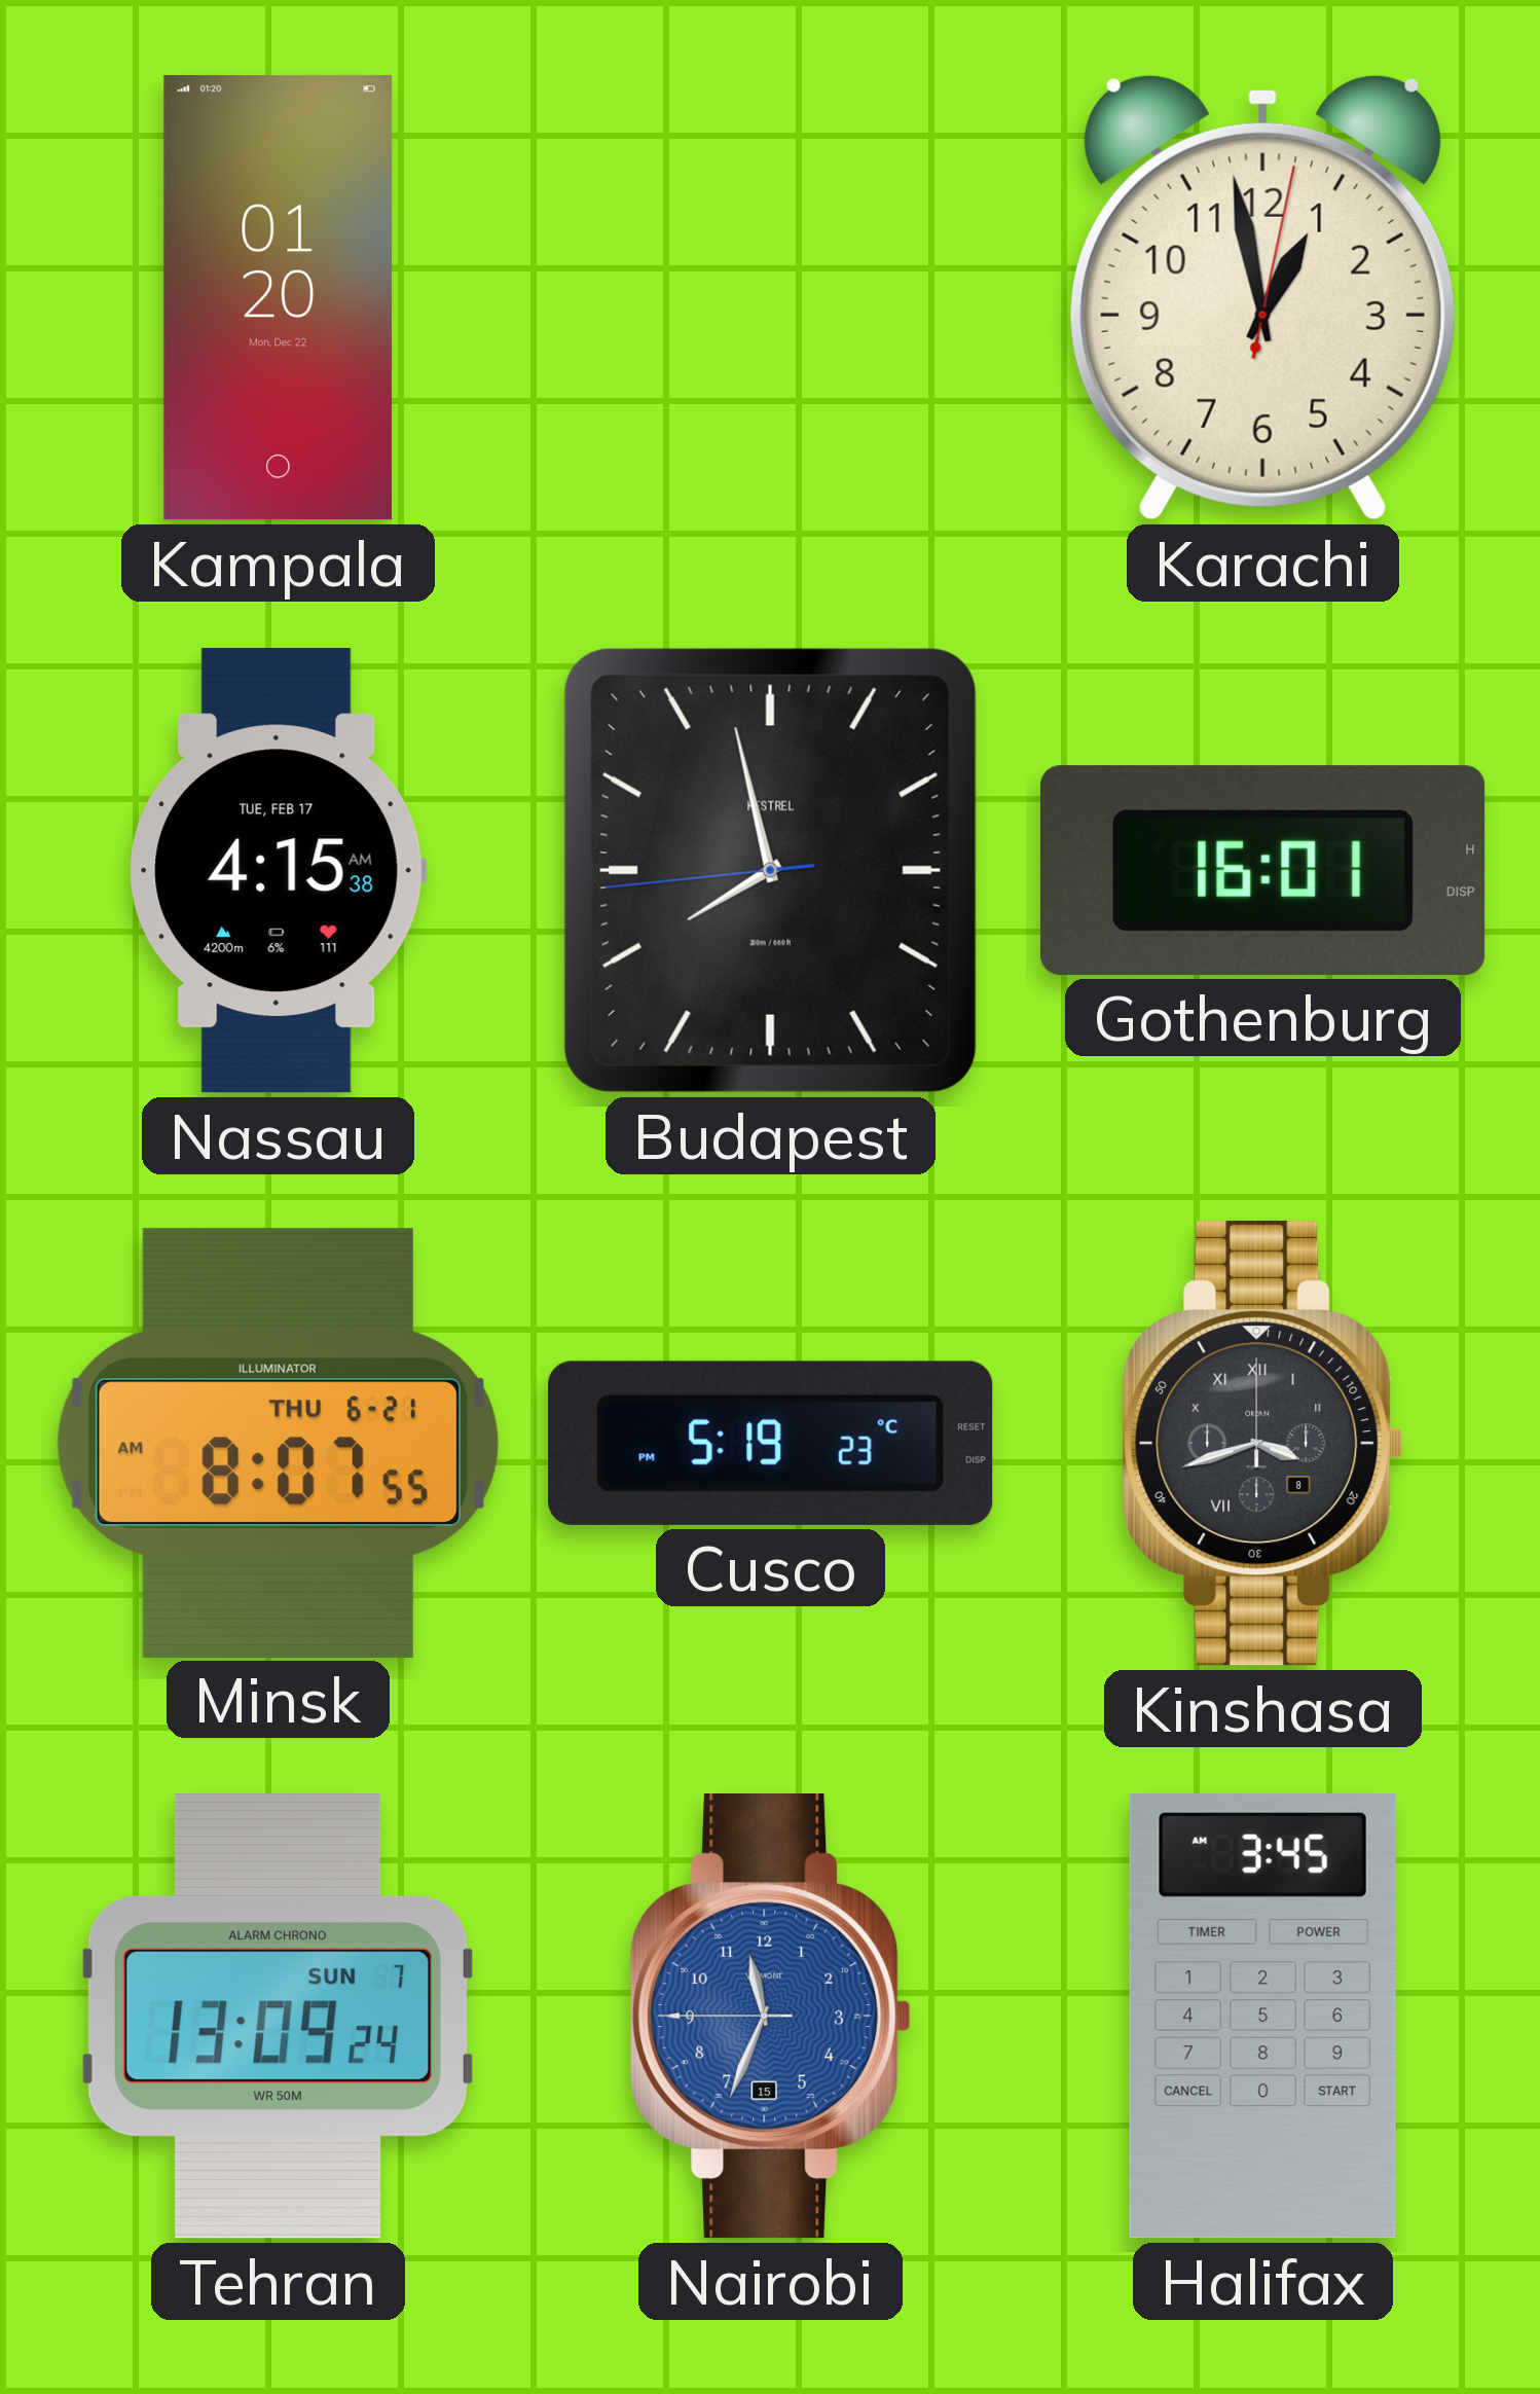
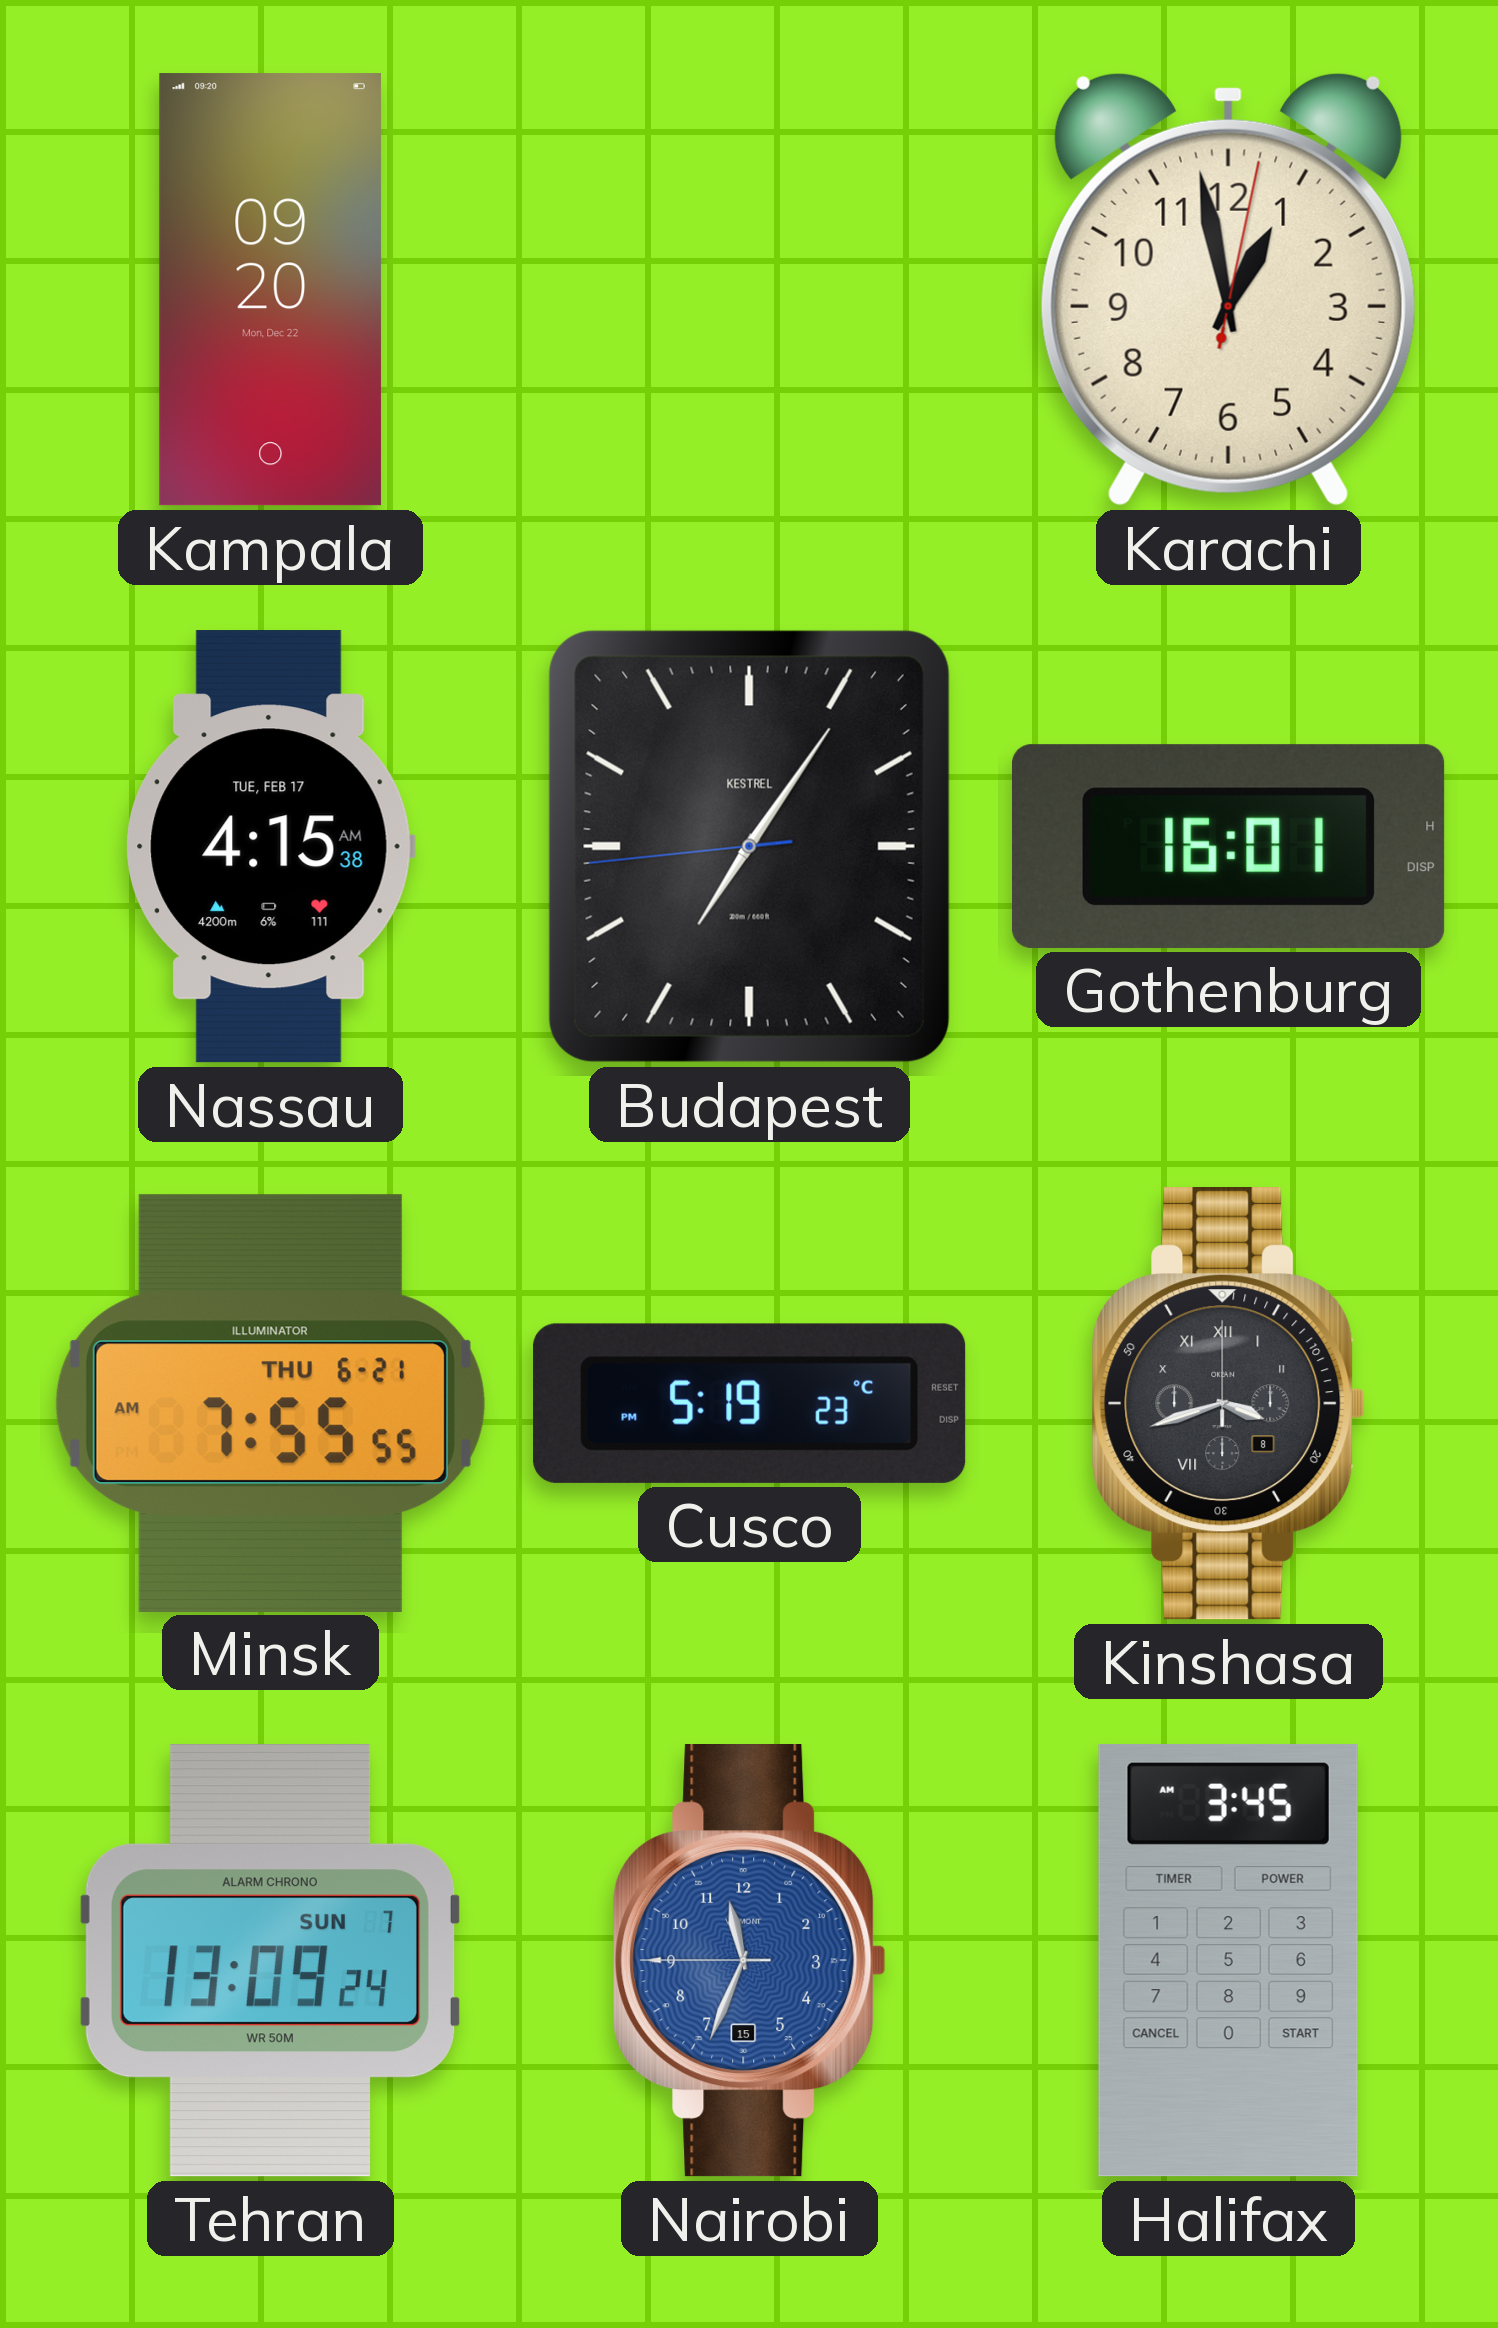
Kampala: 01:20 -> 09:20
Budapest: 7:57 -> 7:05
Minsk: 8:07 -> 7:55
